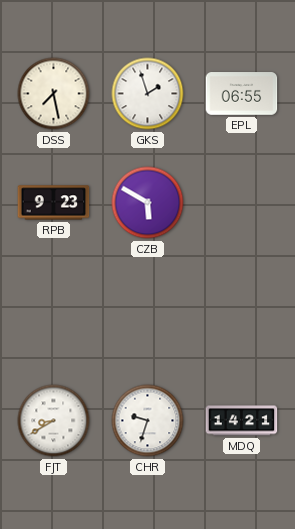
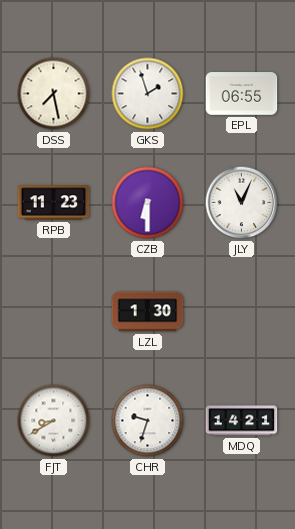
RPB: 9:23 -> 11:23
CZB: 5:50 -> 6:30
JLY: none -> 11:04
LZL: none -> 1:30
